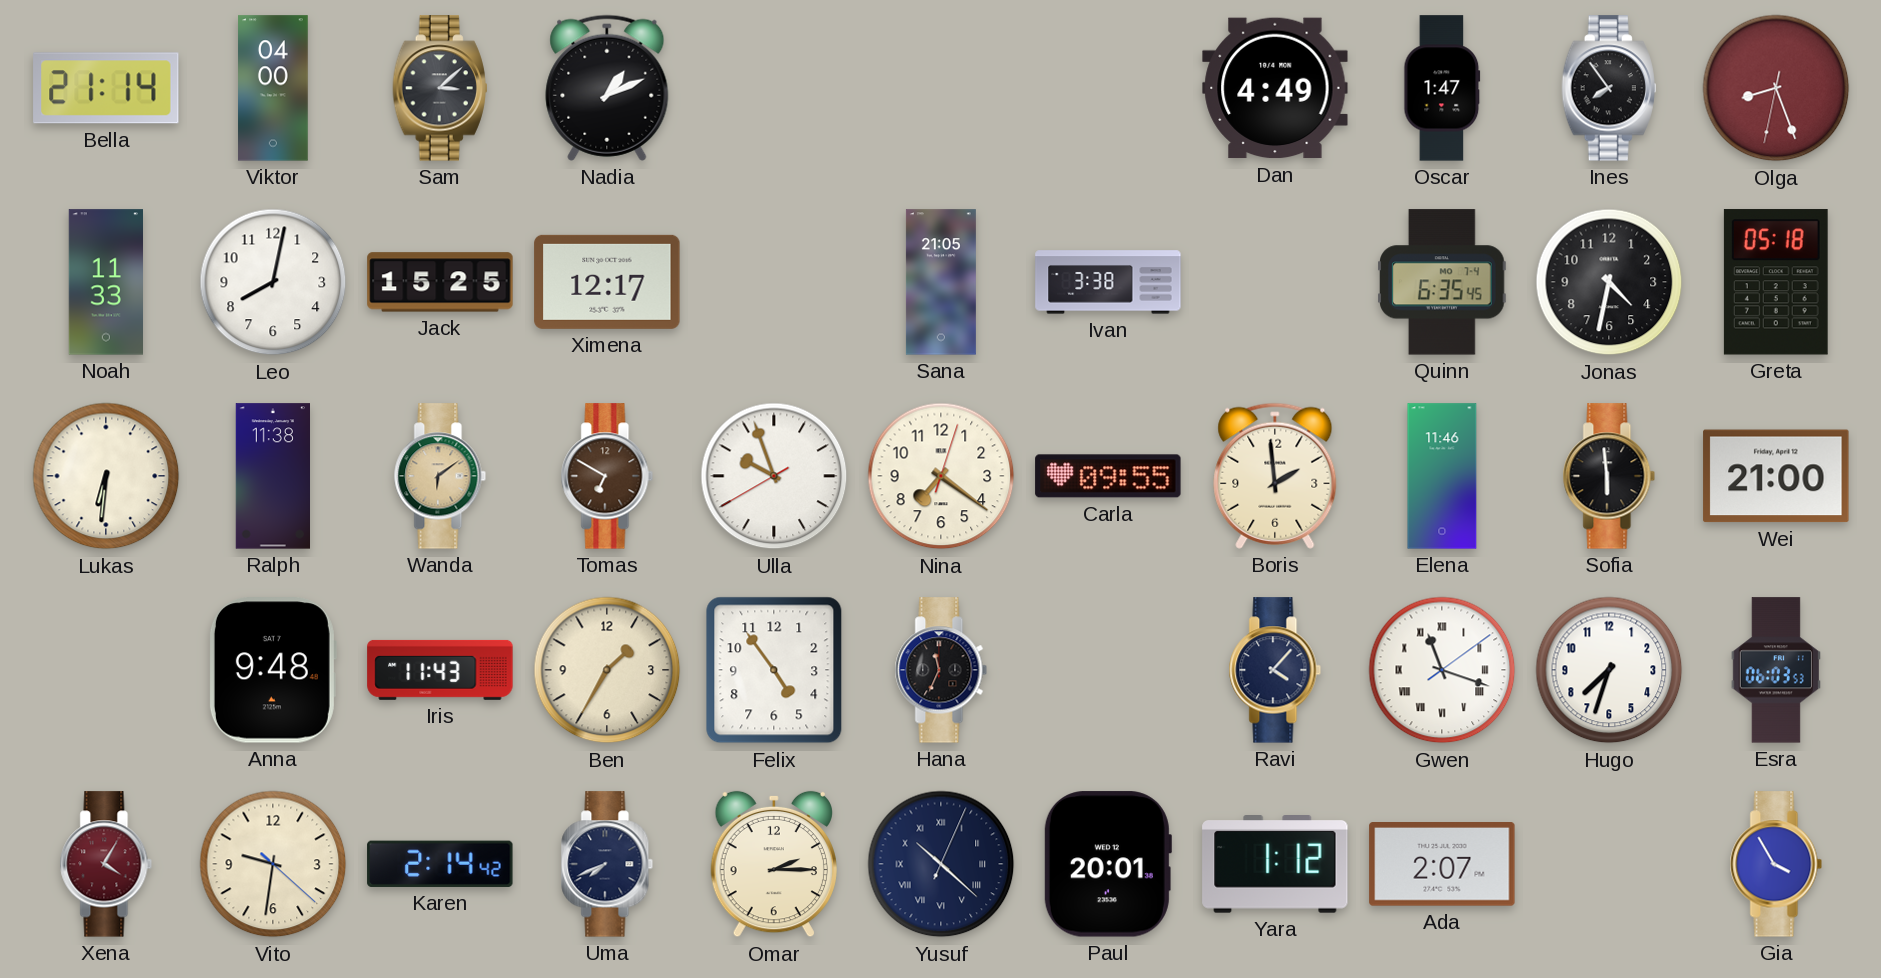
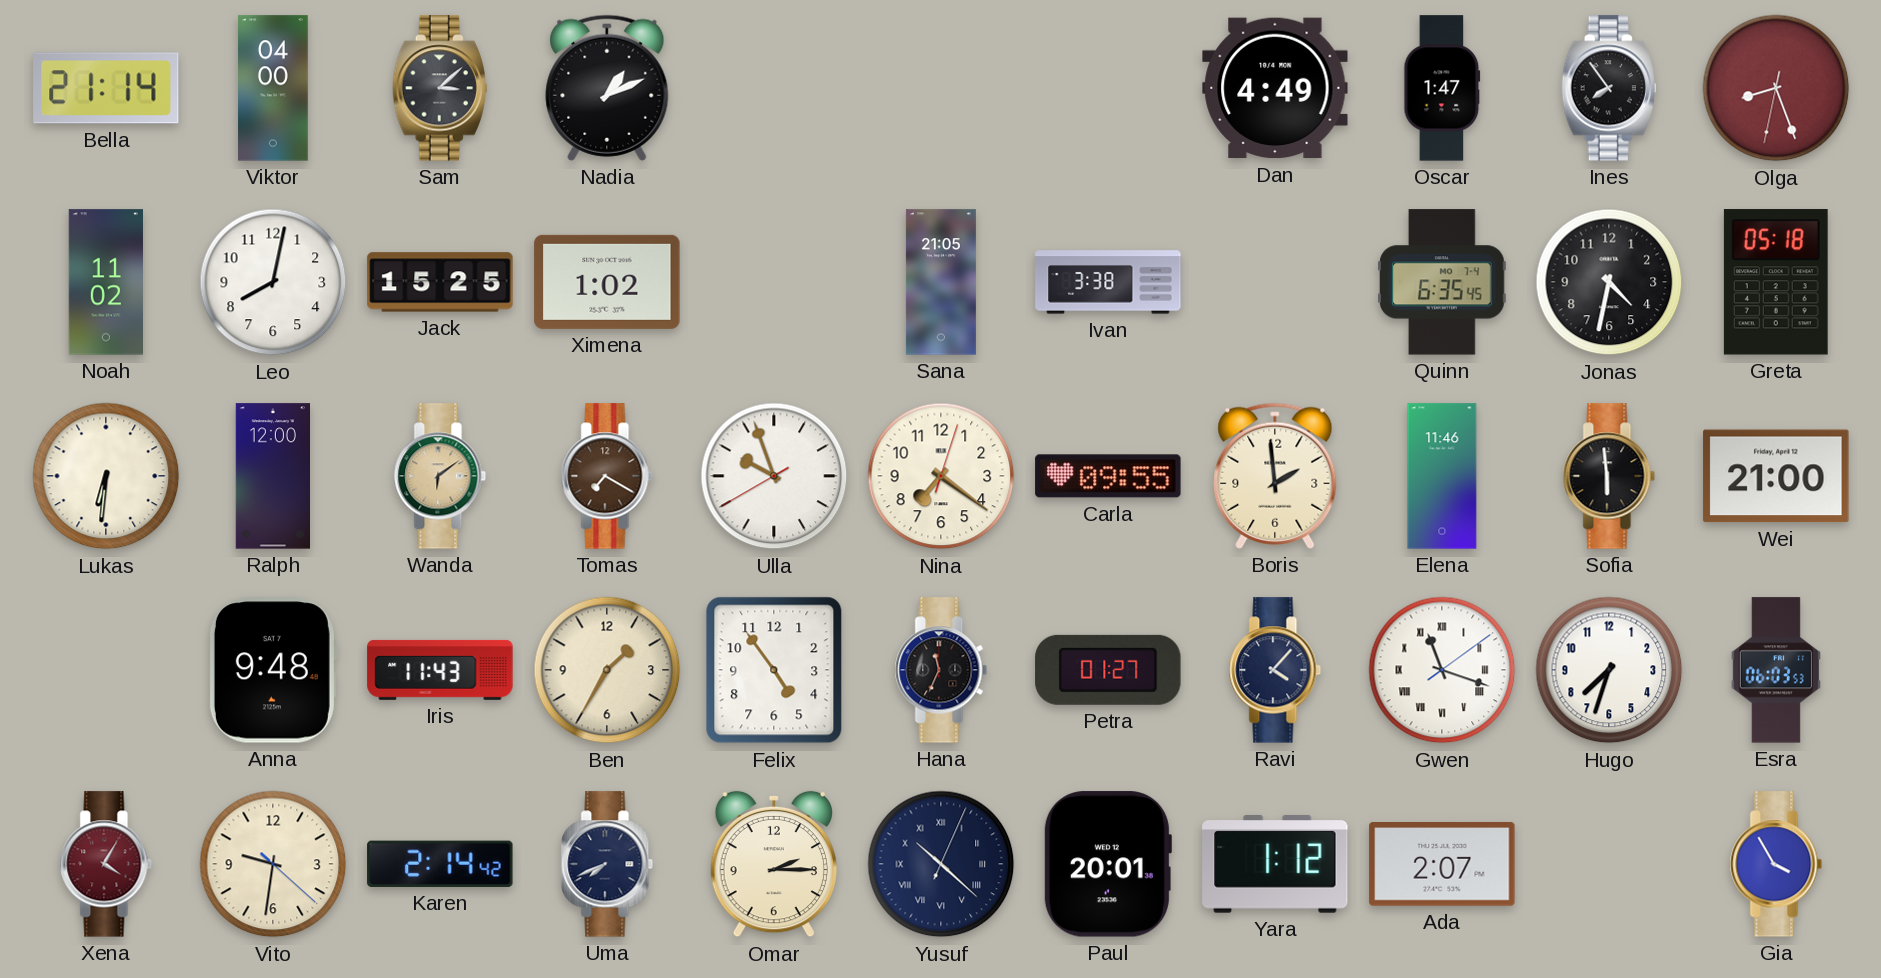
Noah: 11:33 -> 11:02
Ximena: 12:17 -> 1:02
Ralph: 11:38 -> 12:00
Tomas: 6:50 -> 7:20
Petra: none -> 01:27
